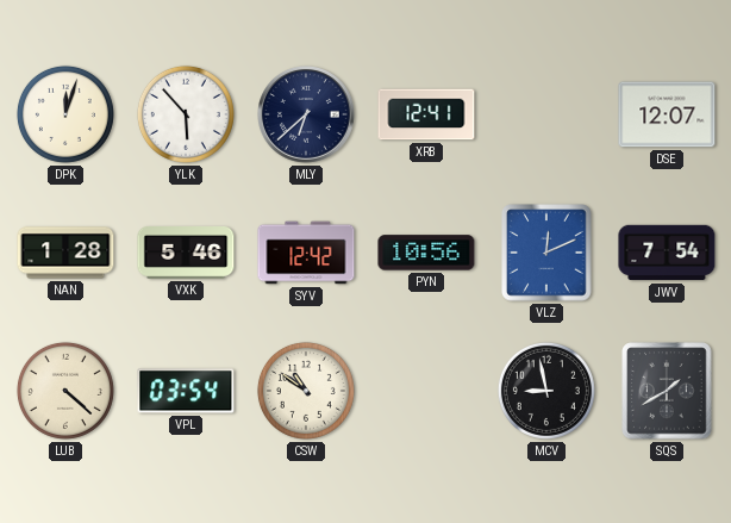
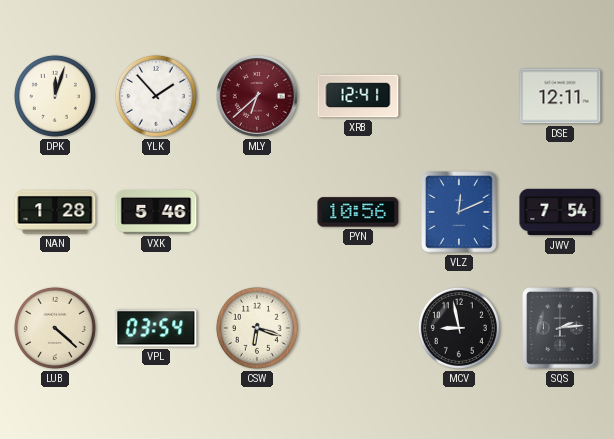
YLK: 5:53 -> 1:53
MLY dial: navy -> burgundy
DSE: 12:07 -> 12:11
SYV: 12:42 -> none
CSW: 10:51 -> 6:18
SQS: 1:40 -> 2:14
